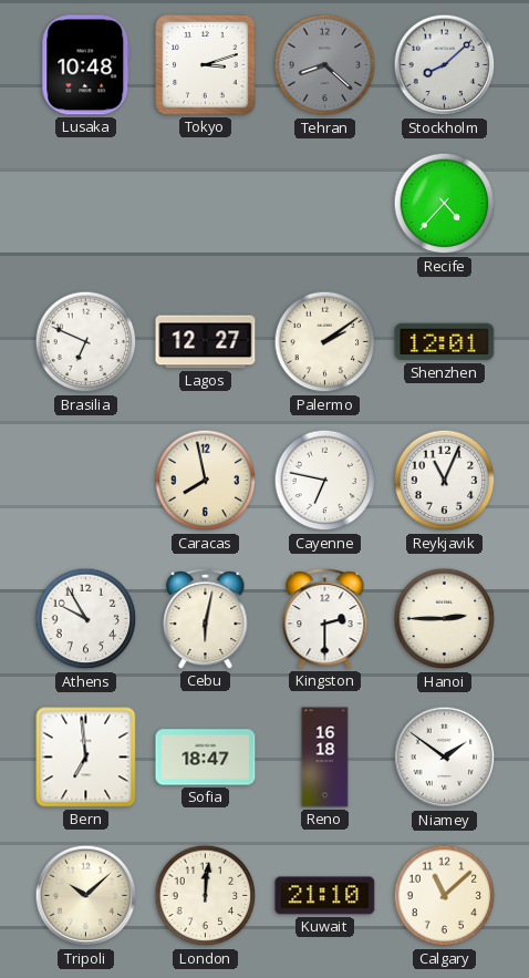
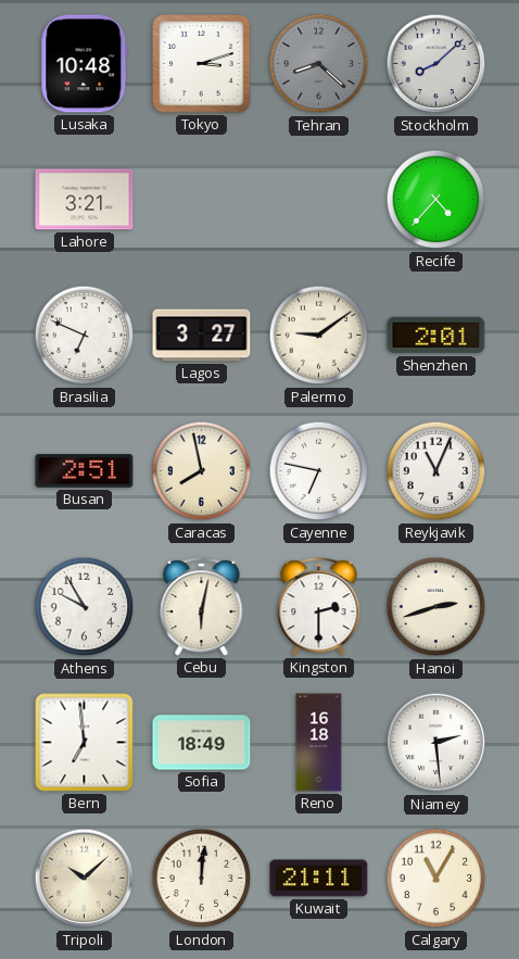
Lahore: none -> 3:21
Lagos: 12:27 -> 3:27
Palermo: 2:09 -> 9:09
Shenzhen: 12:01 -> 2:01
Busan: none -> 2:51
Hanoi: 2:45 -> 2:42
Sofia: 18:47 -> 18:49
Niamey: 1:51 -> 2:29
Kuwait: 21:10 -> 21:11
Calgary: 11:08 -> 11:05
